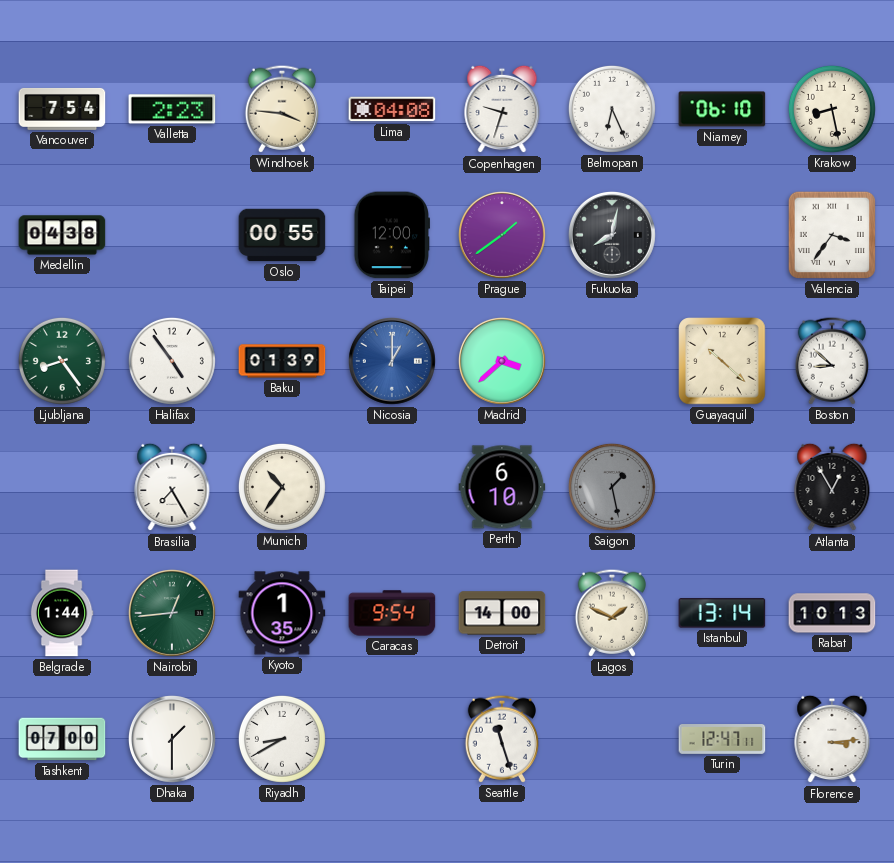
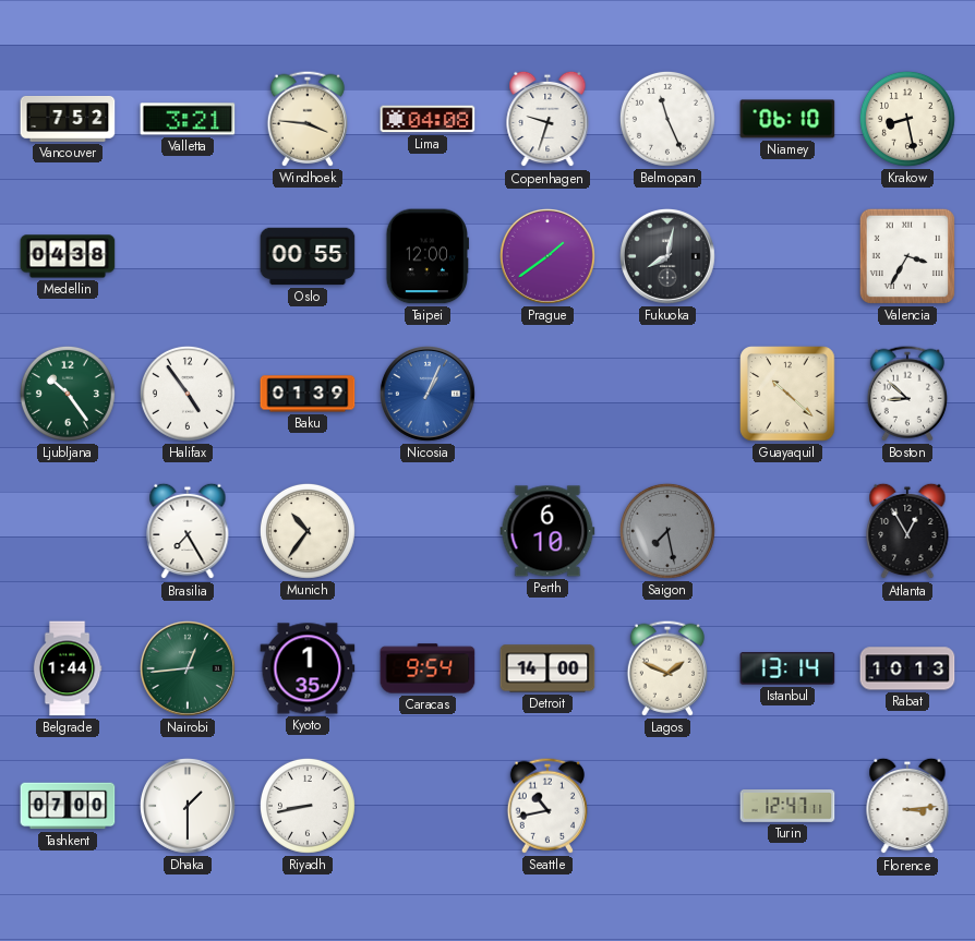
Vancouver: 7:54 -> 7:52
Valletta: 2:23 -> 3:21
Belmopan: 6:26 -> 11:26
Valencia: 3:36 -> 3:35
Ljubljana: 8:24 -> 10:24
Nicosia: 1:00 -> 1:04
Madrid: 3:38 -> none
Saigon: 1:28 -> 7:28
Riyadh: 8:40 -> 8:43
Seattle: 11:27 -> 10:43
